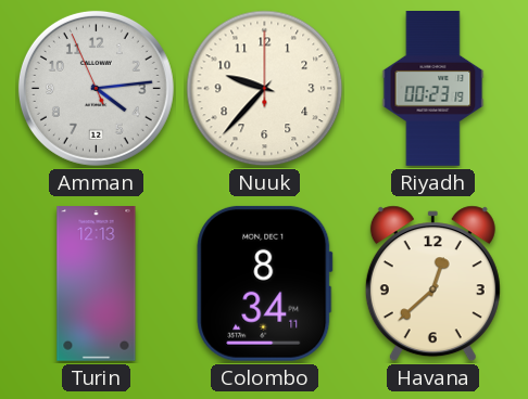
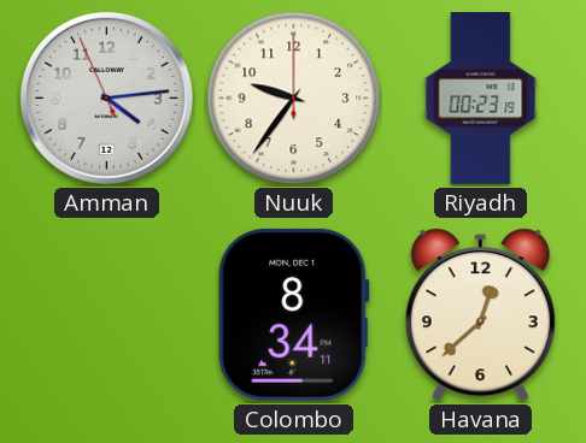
Nuuk: 9:37 -> 9:36
Turin: 12:13 -> none
